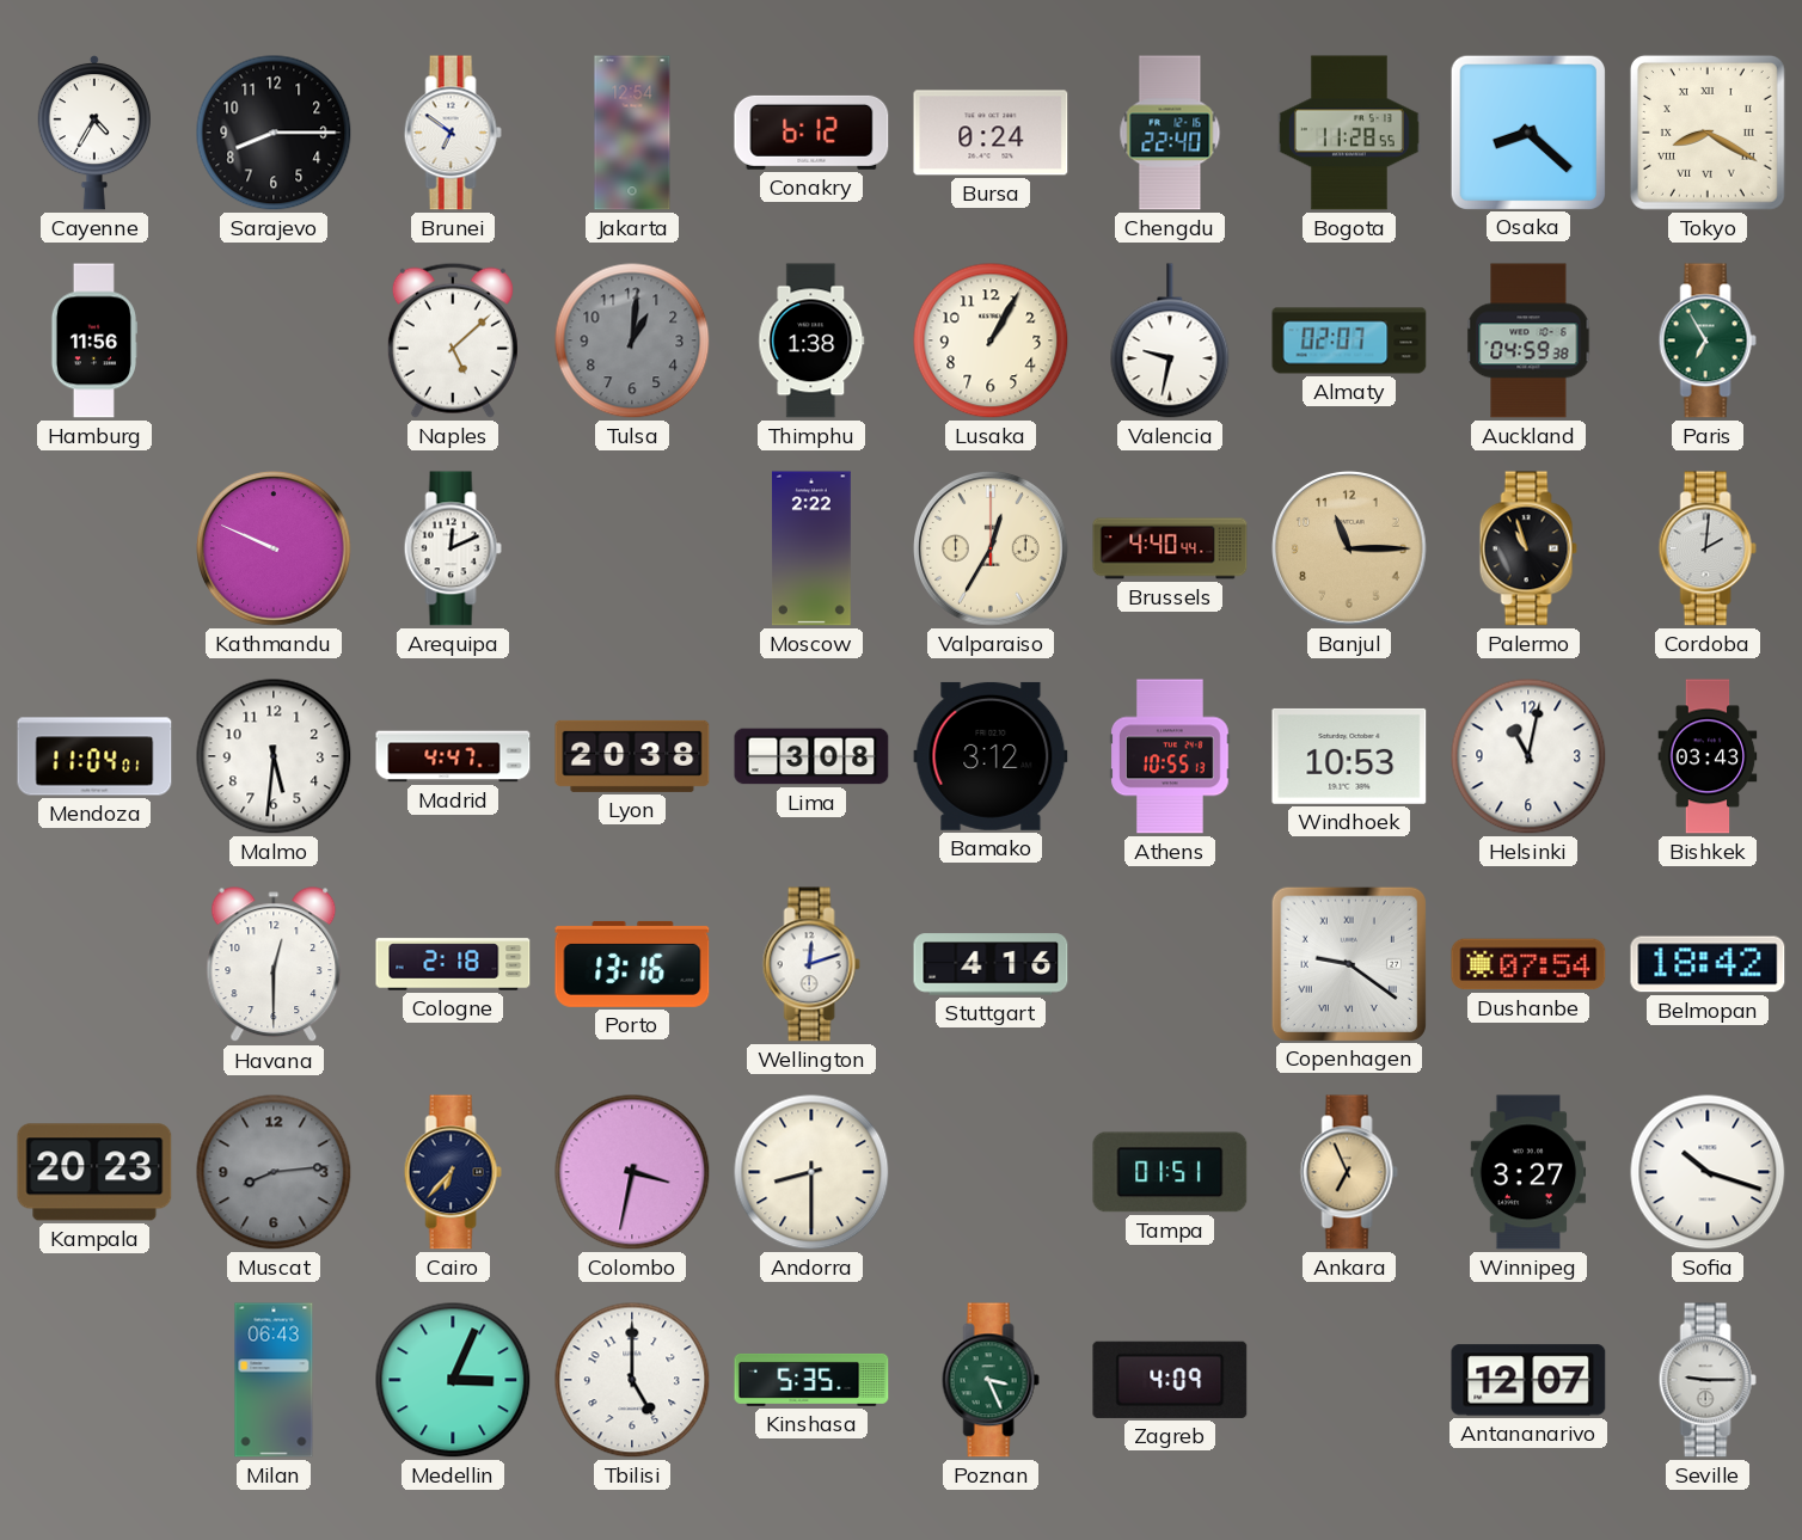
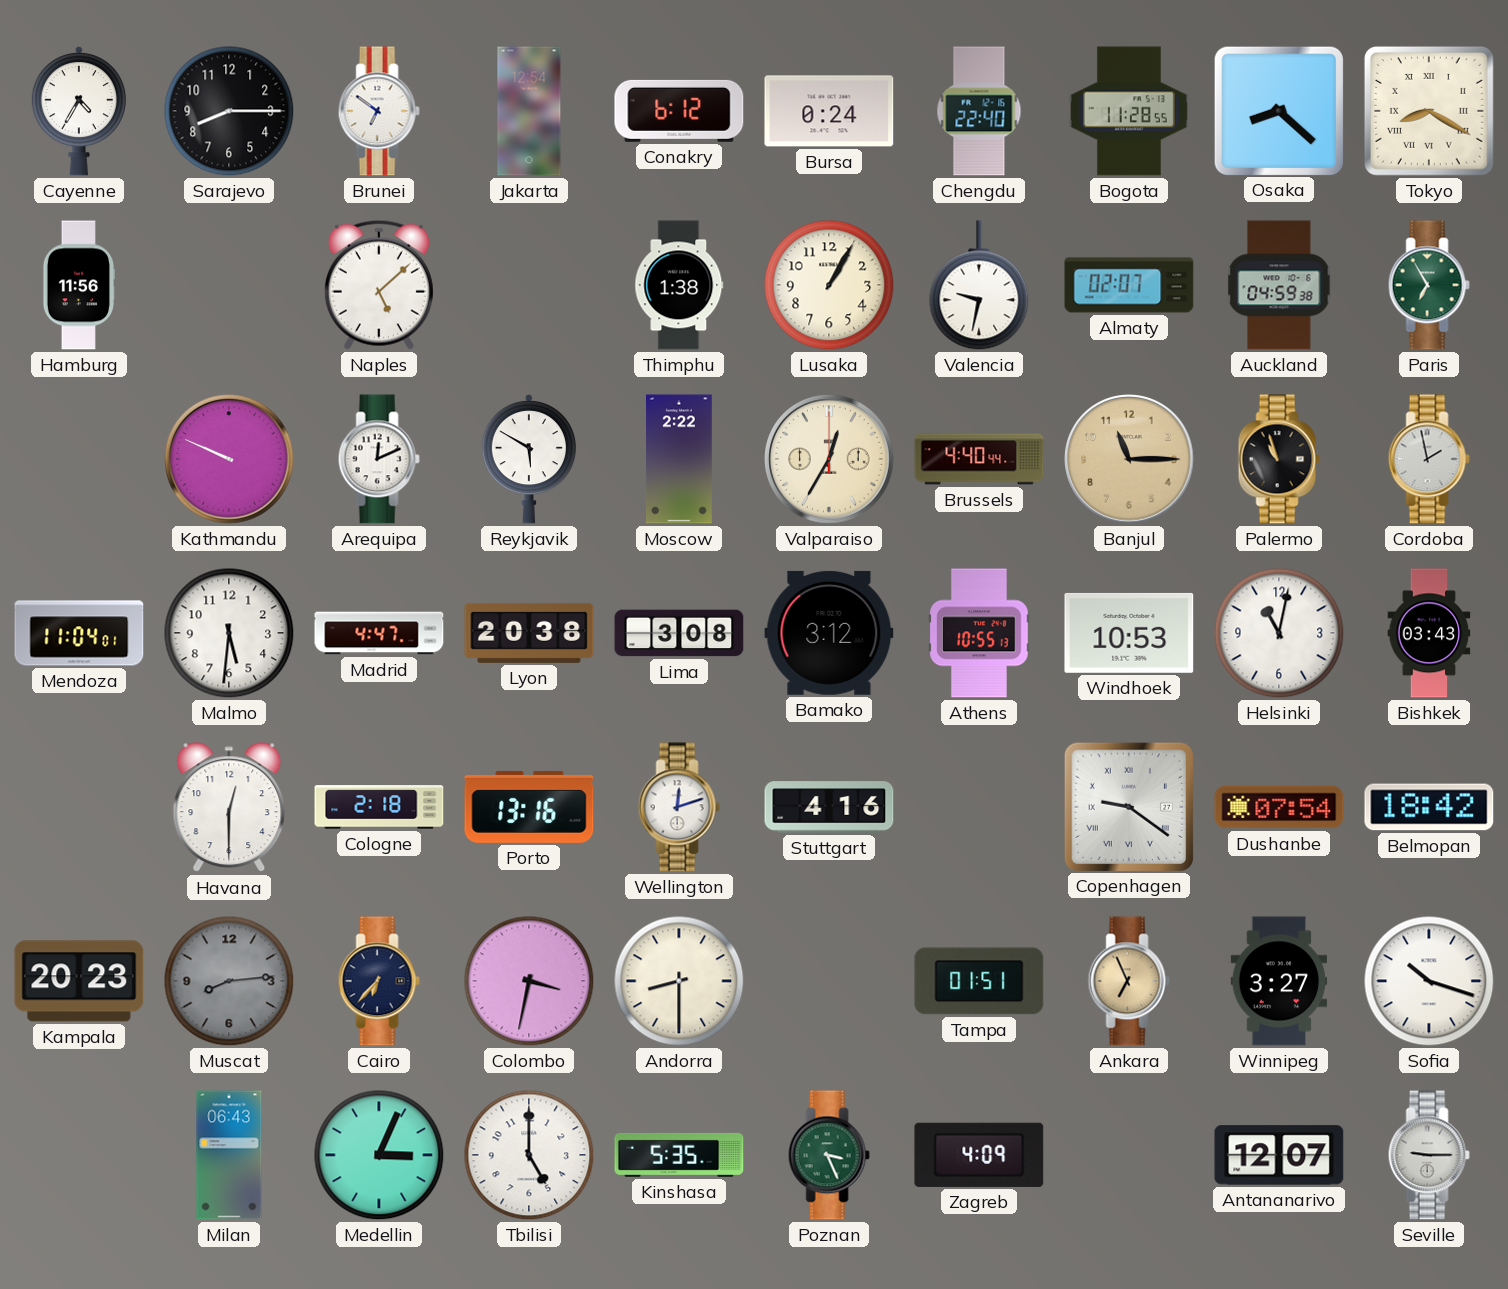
Tulsa: 1:01 -> none
Reykjavik: none -> 5:50
Cordoba: 2:01 -> 1:58
